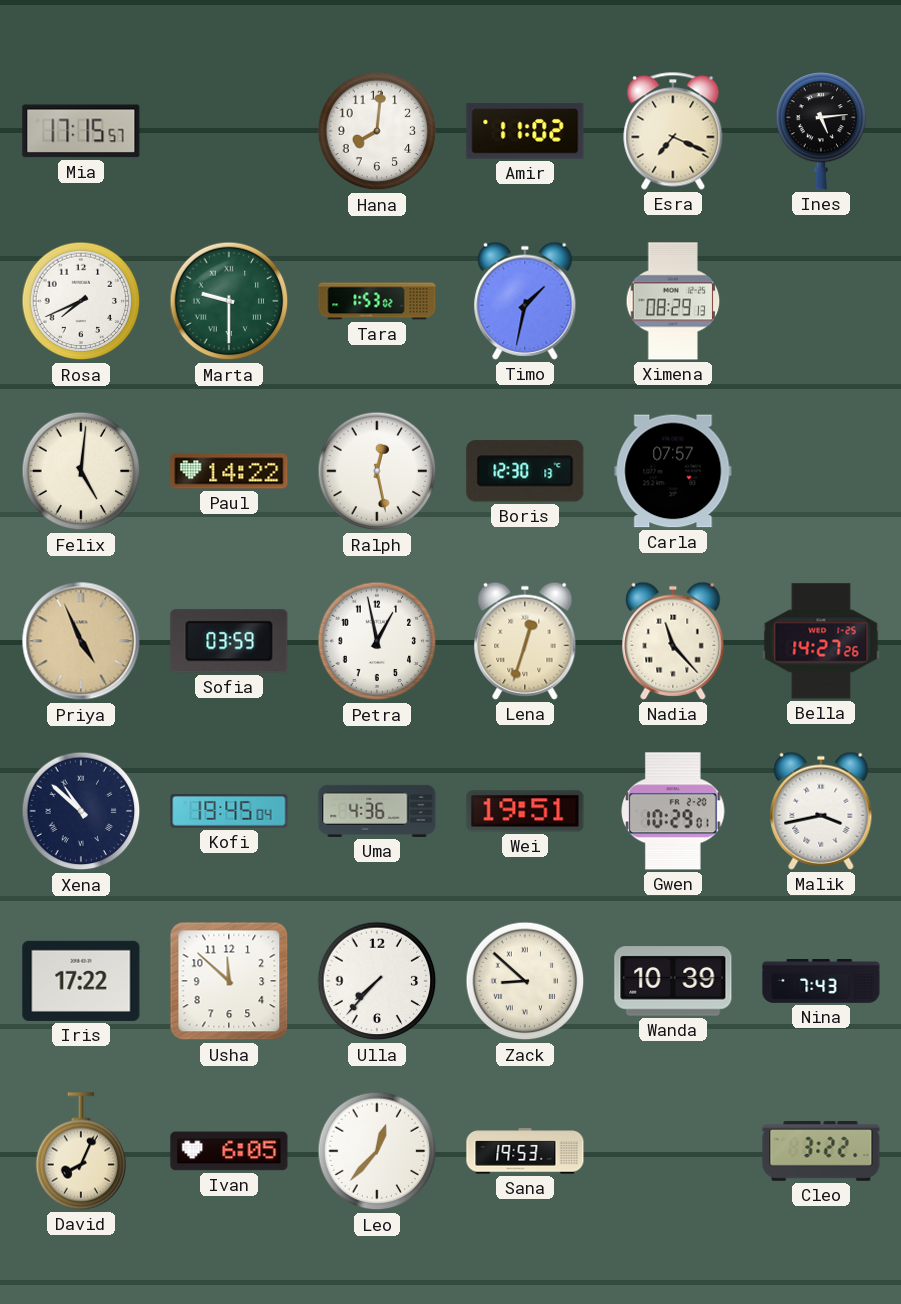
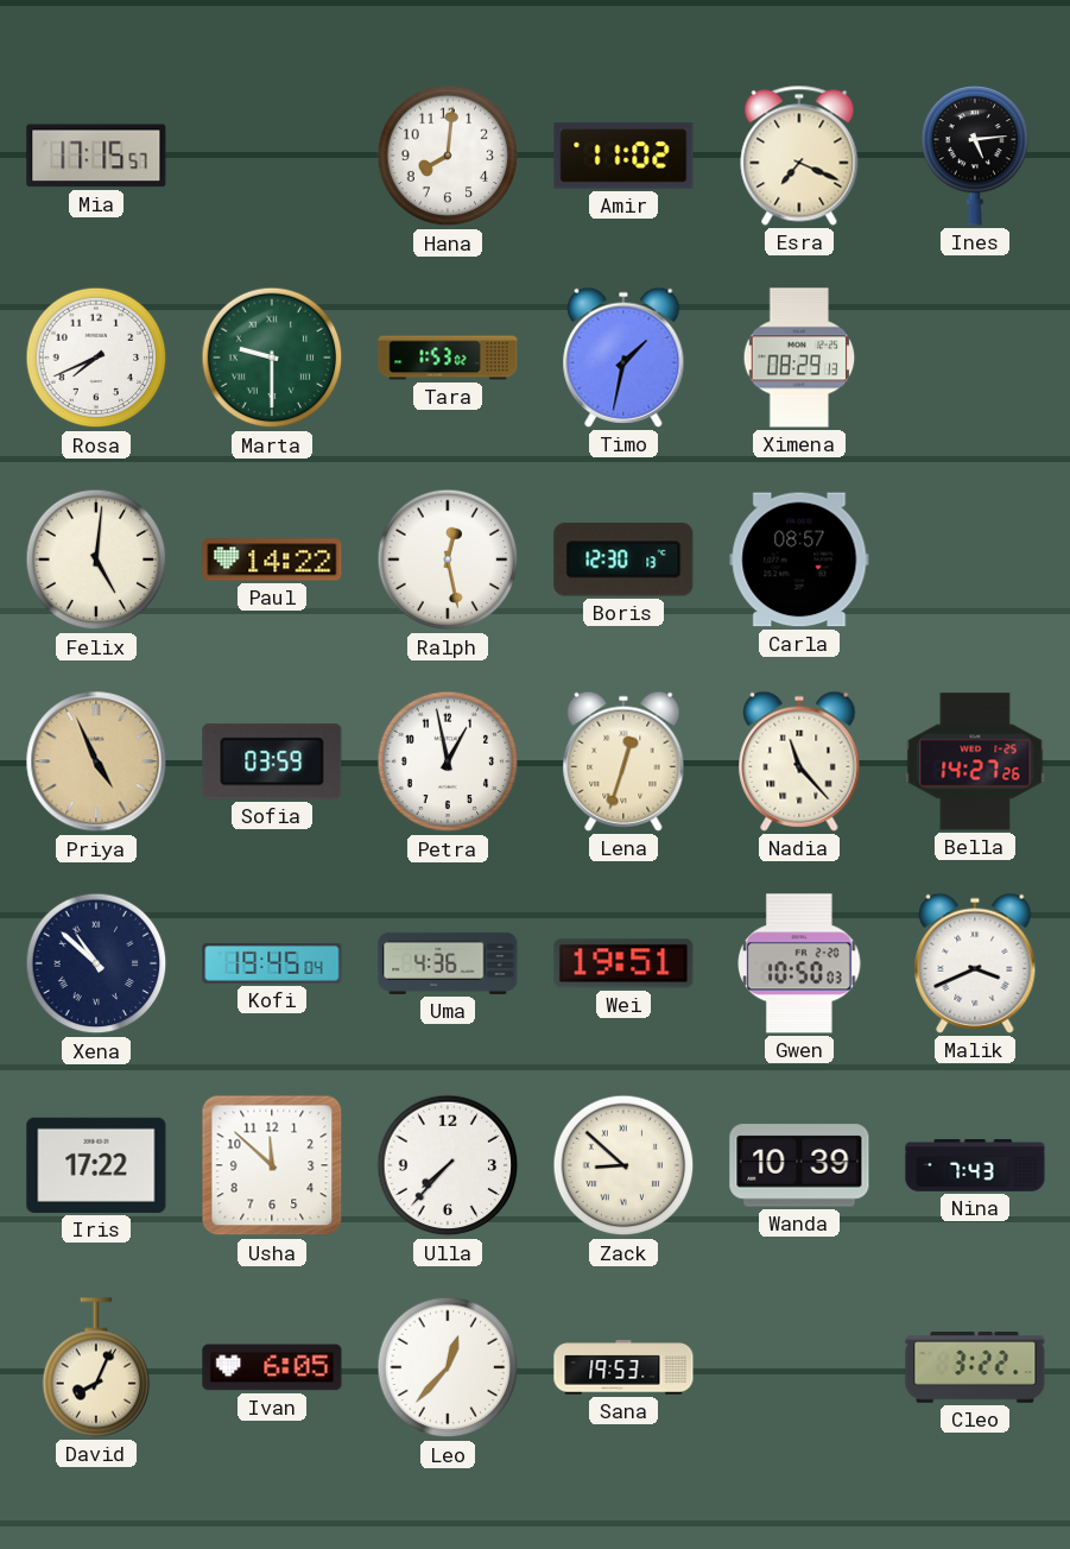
Carla: 07:57 -> 08:57
Gwen: 10:29 -> 10:50
Malik: 3:43 -> 3:41
